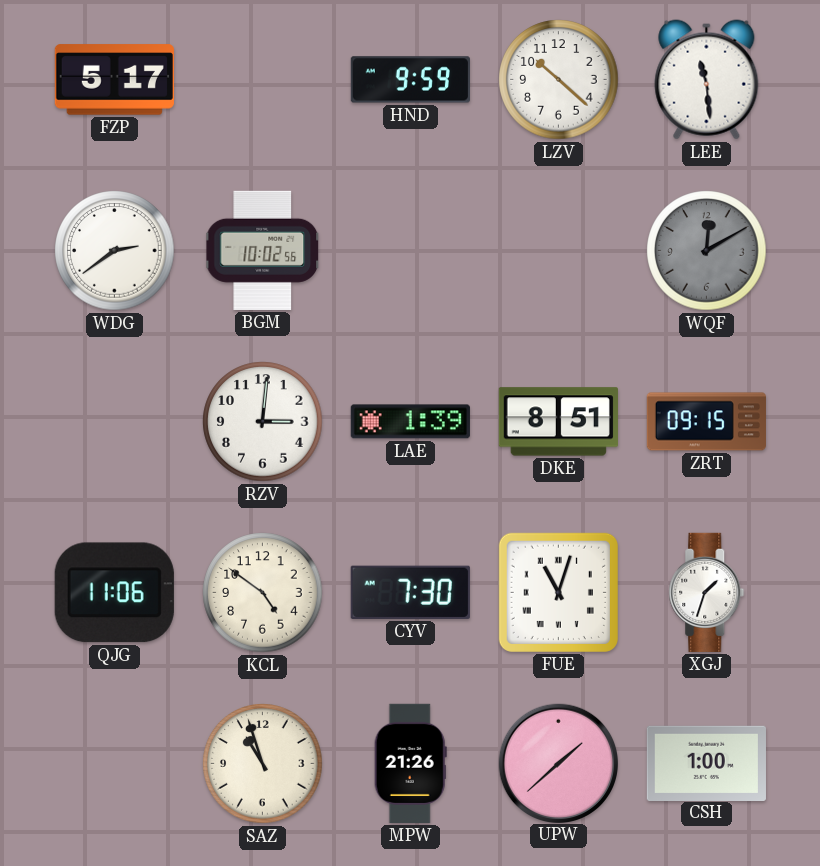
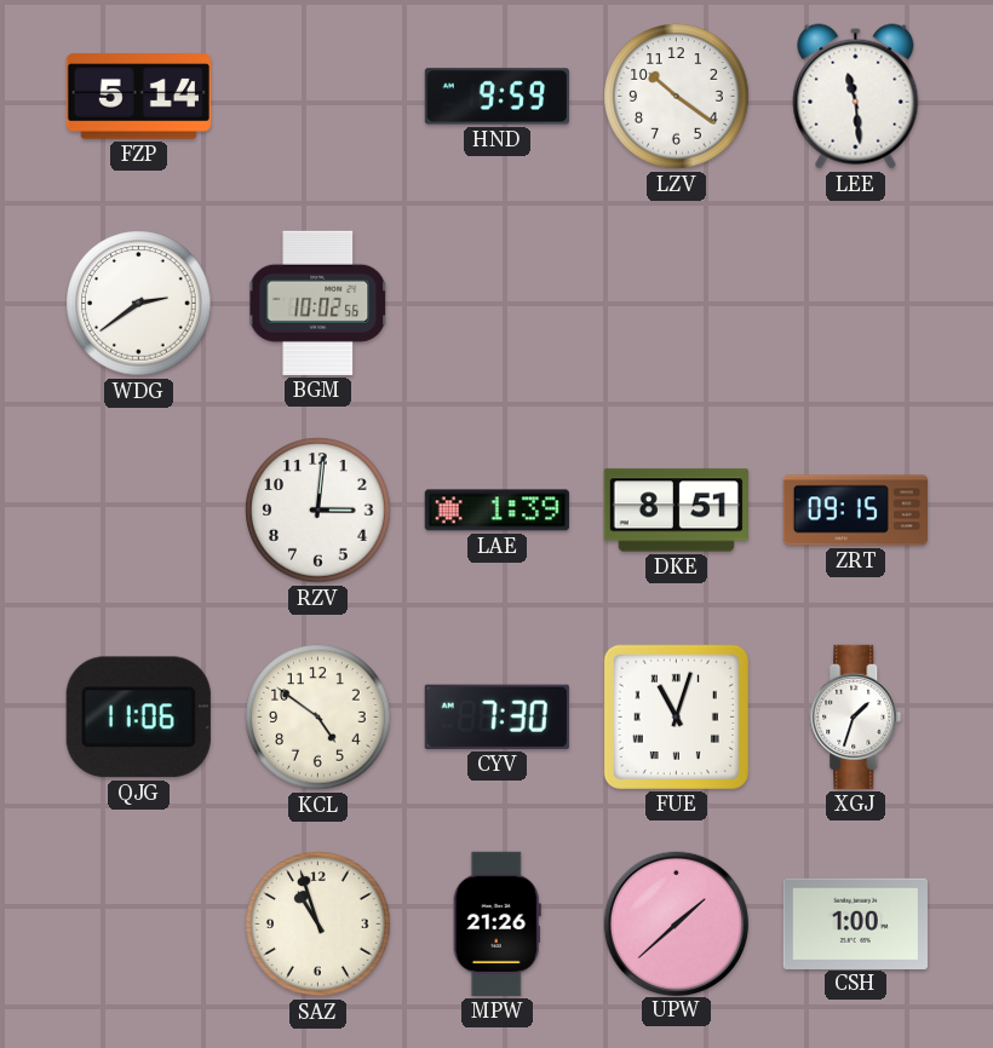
FZP: 5:17 -> 5:14
LZV: 10:22 -> 10:21
WQF: 12:10 -> none
